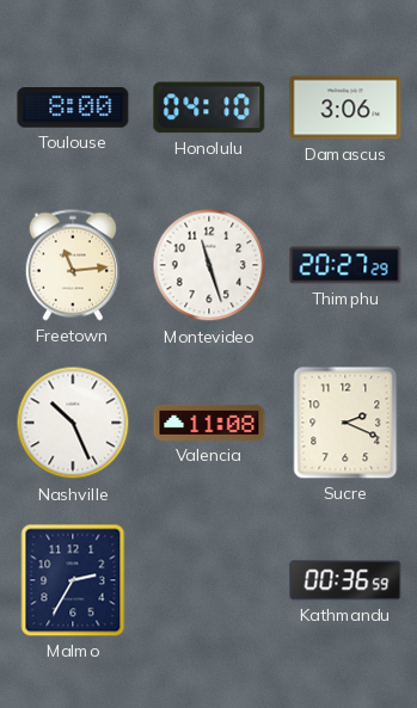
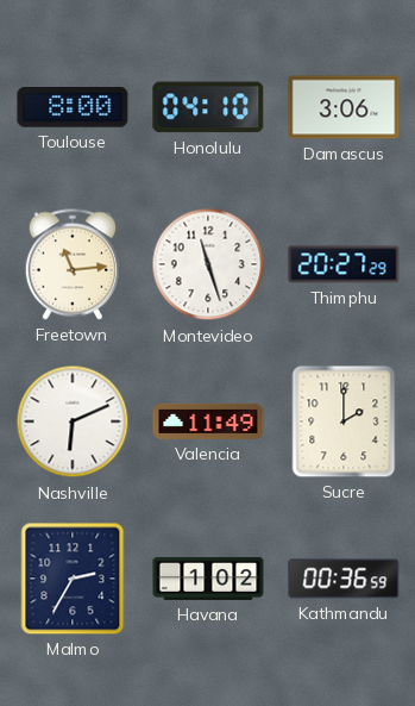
Nashville: 10:26 -> 6:11
Valencia: 11:08 -> 11:49
Sucre: 2:19 -> 2:00
Havana: none -> 1:02
